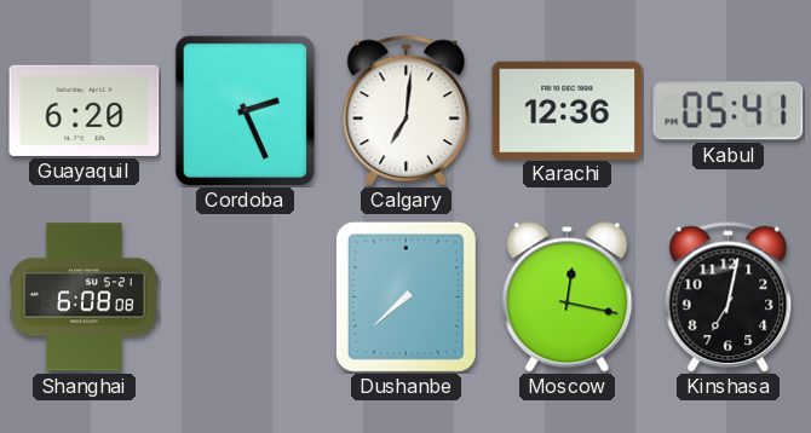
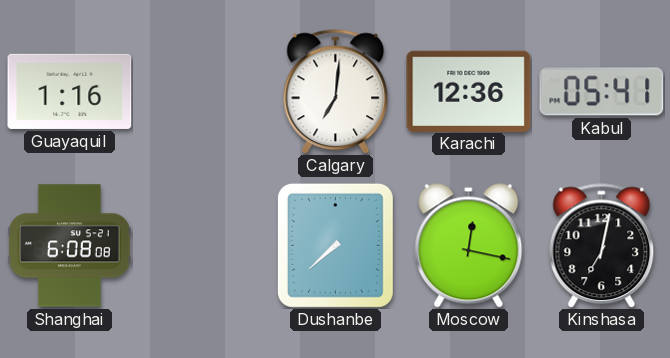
Guayaquil: 6:20 -> 1:16
Cordoba: 2:26 -> none
